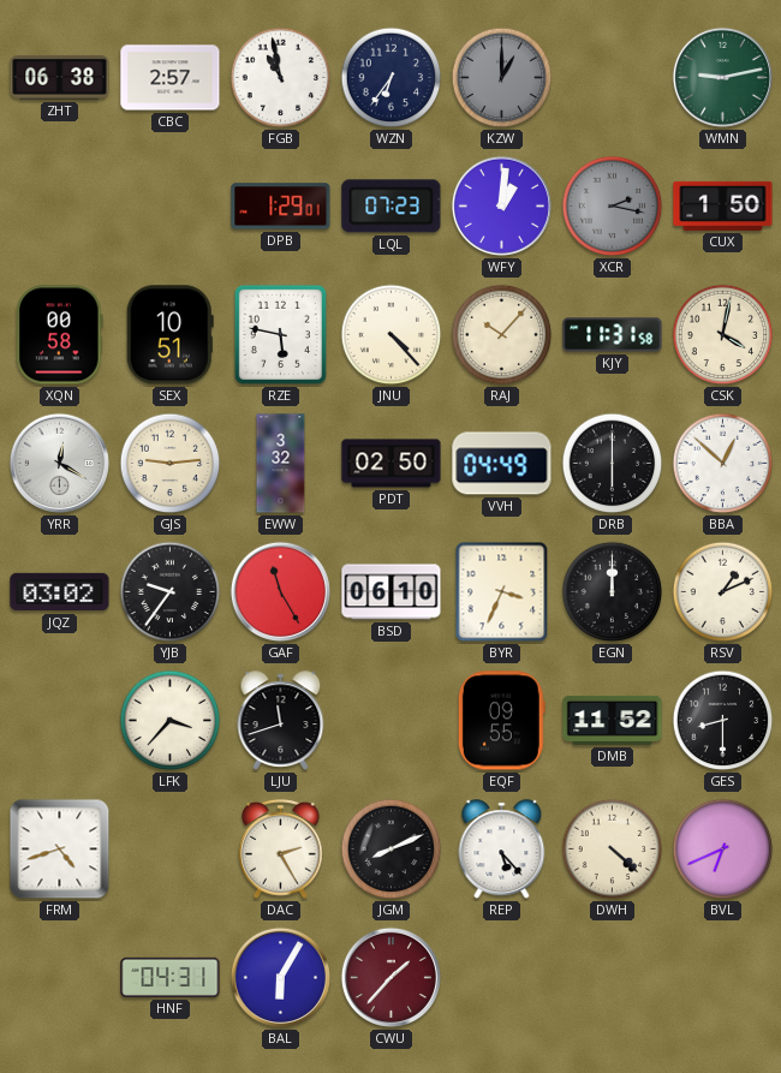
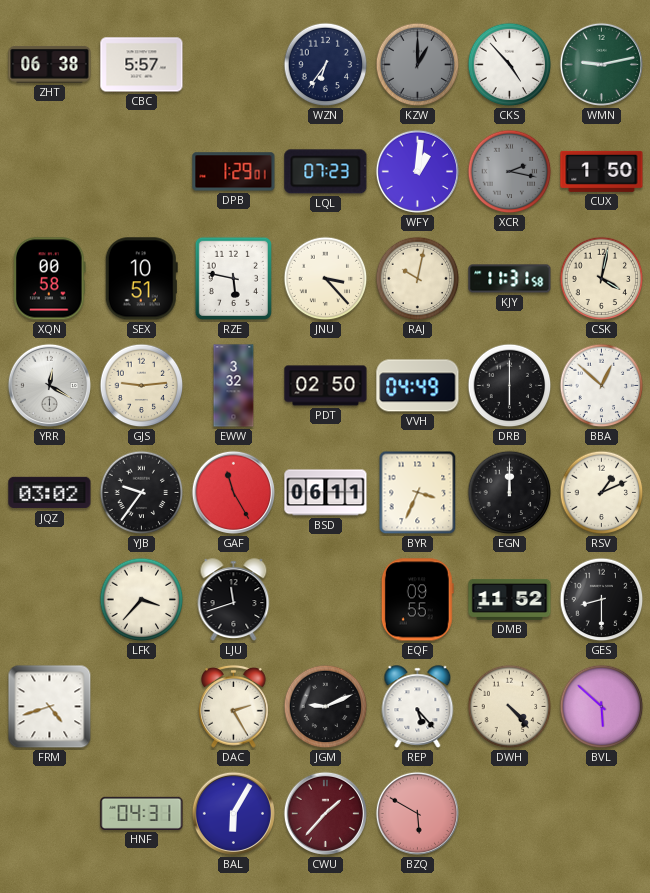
CBC: 2:57 -> 5:57
FGB: 10:58 -> none
CKS: none -> 4:53
JNU: 4:23 -> 3:23
RAJ: 10:07 -> 10:02
BSD: 06:10 -> 06:11
JGM: 8:11 -> 9:11
DWH: 4:22 -> 4:23
BVL: 6:41 -> 5:52
BZQ: none -> 5:50
